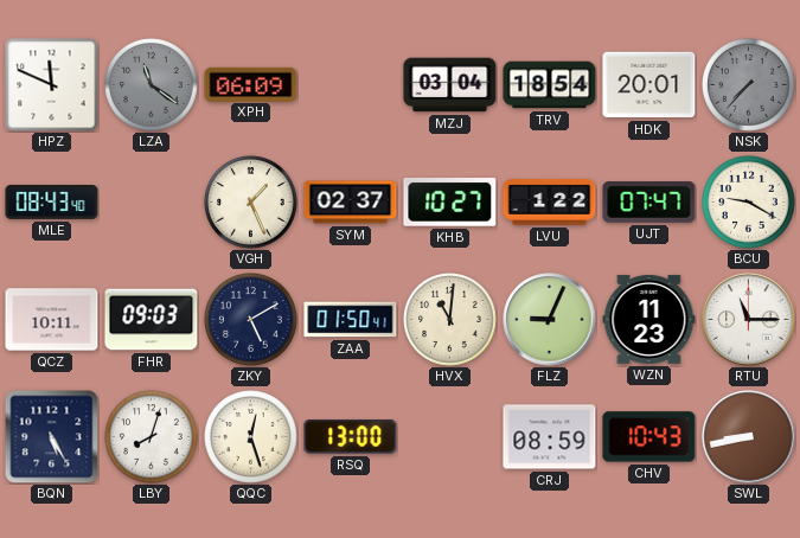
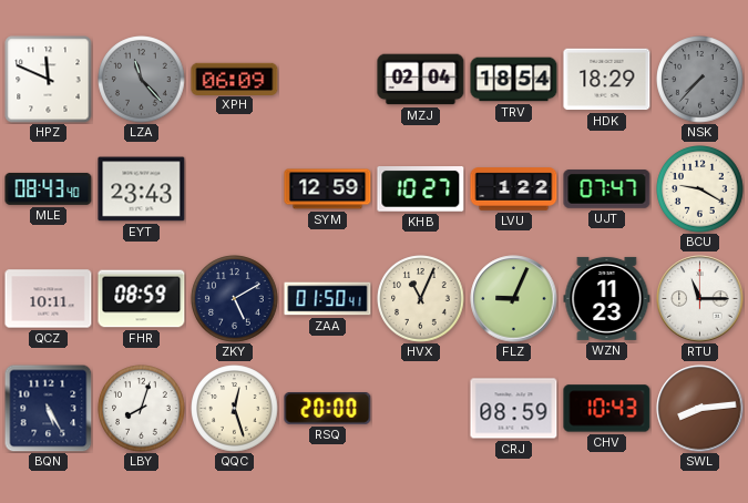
LZA: 11:21 -> 11:23
MZJ: 03:04 -> 02:04
HDK: 20:01 -> 18:29
EYT: none -> 23:43
VGH: 1:26 -> none
SYM: 02:37 -> 12:59
FHR: 09:03 -> 08:59
HVX: 11:01 -> 11:04
RSQ: 13:00 -> 20:00
SWL: 8:43 -> 8:14
